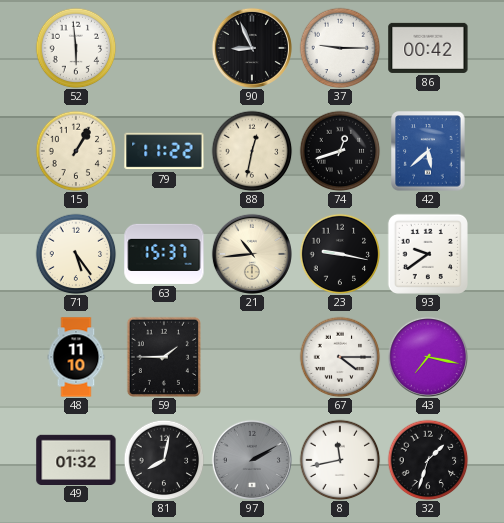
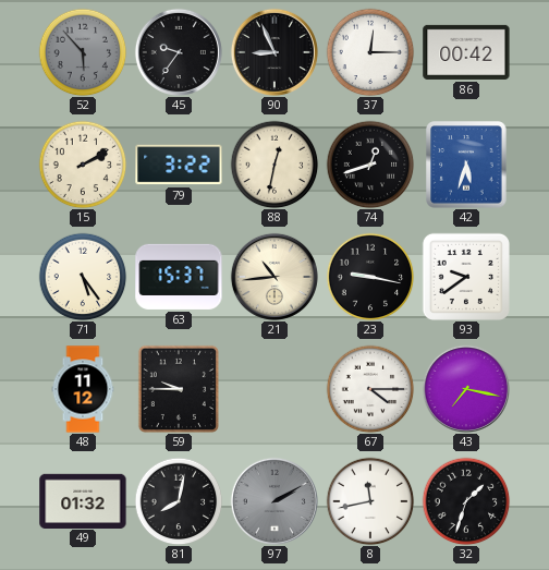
52: 5:59 -> 5:53
52 dial: white -> grey
45: none -> 9:36
37: 9:15 -> 12:15
15: 1:05 -> 2:10
79: 11:22 -> 3:22
42: 5:38 -> 5:33
48: 11:10 -> 11:12
59: 1:45 -> 9:45
